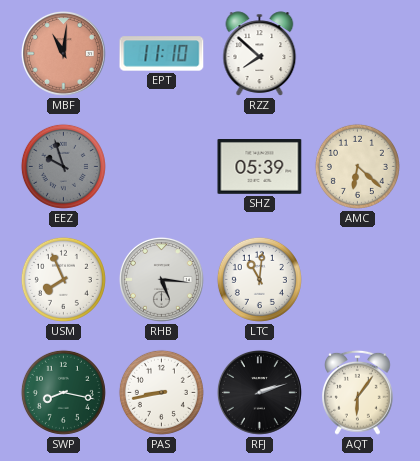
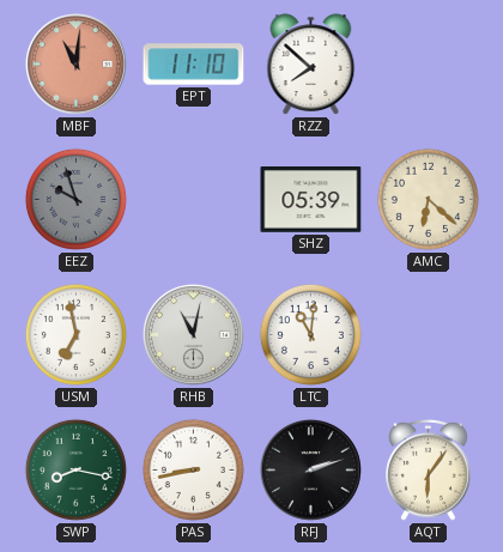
USM: 7:56 -> 6:58
RHB: 5:16 -> 11:02
